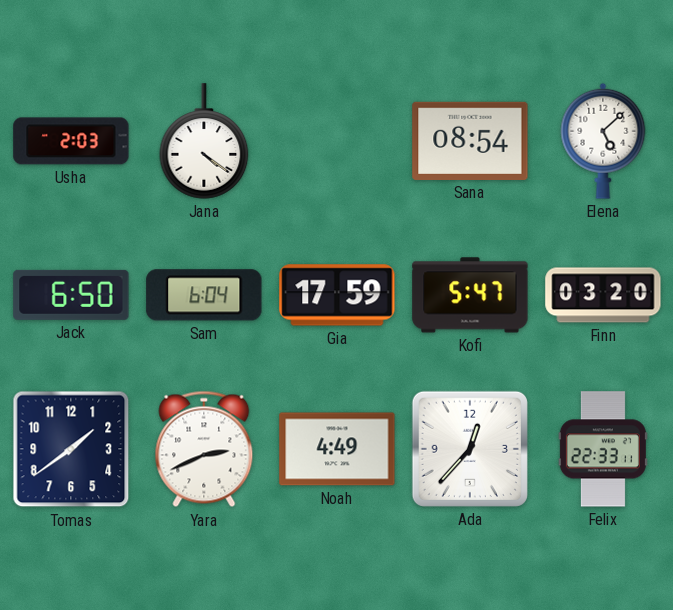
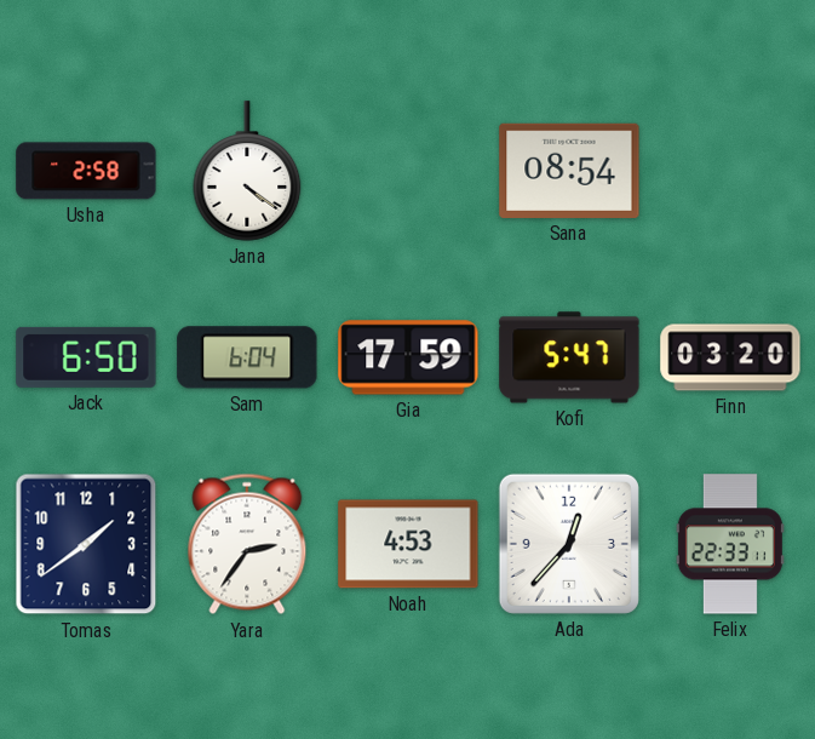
Usha: 2:03 -> 2:58
Elena: 5:08 -> none
Yara: 2:41 -> 2:36
Noah: 4:49 -> 4:53
